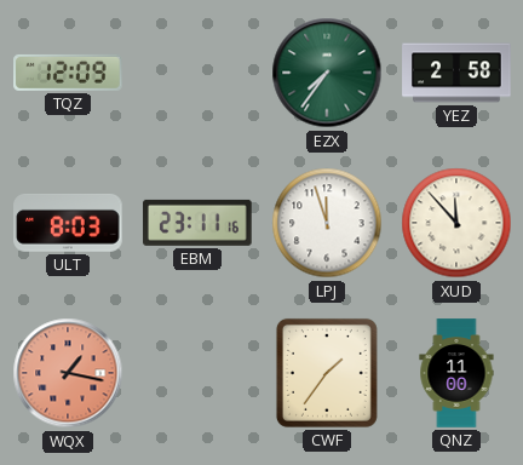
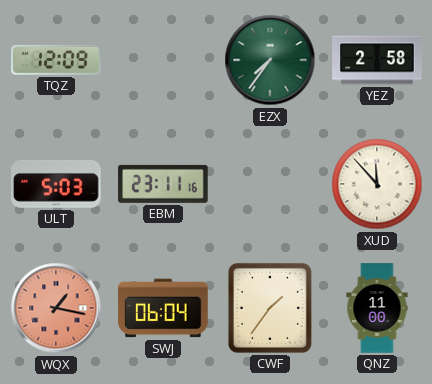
ULT: 8:03 -> 5:03
LPJ: 11:57 -> none
SWJ: none -> 06:04
